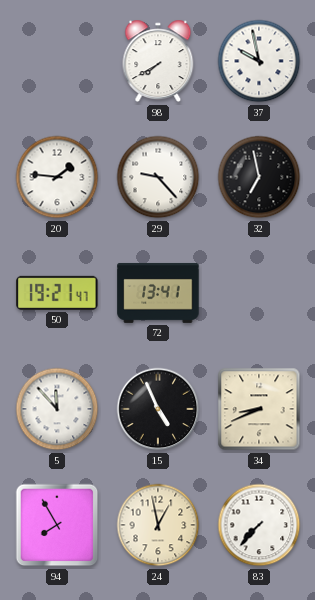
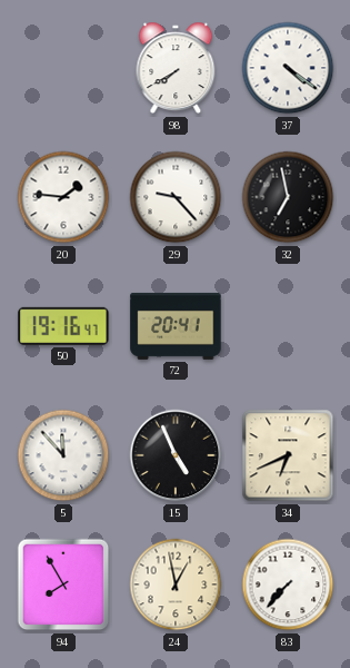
37: 9:58 -> 4:21
50: 19:21 -> 19:16
72: 13:41 -> 20:41
34: 8:41 -> 6:41
